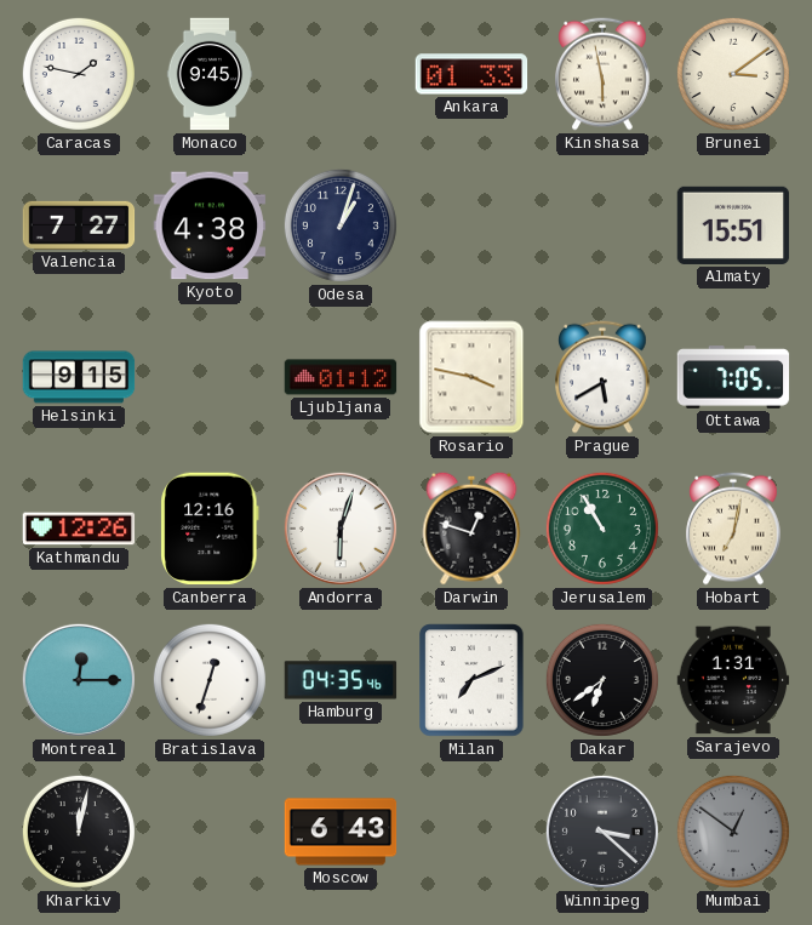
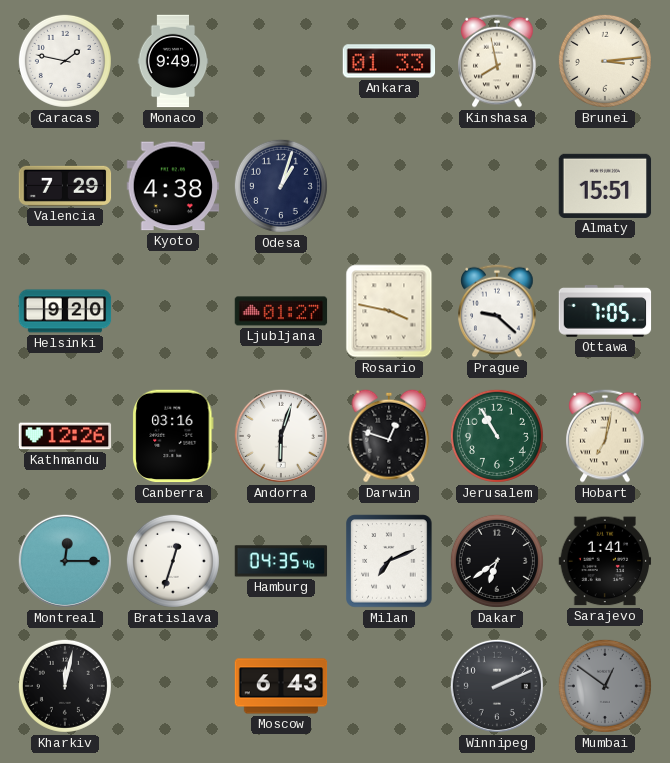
Monaco: 9:45 -> 9:49
Kinshasa: 5:58 -> 7:58
Brunei: 3:09 -> 3:14
Valencia: 7:27 -> 7:29
Helsinki: 9:15 -> 9:20
Ljubljana: 01:12 -> 01:27
Prague: 5:40 -> 9:22
Canberra: 12:16 -> 03:16
Sarajevo: 1:31 -> 1:41
Winnipeg: 3:22 -> 2:11
